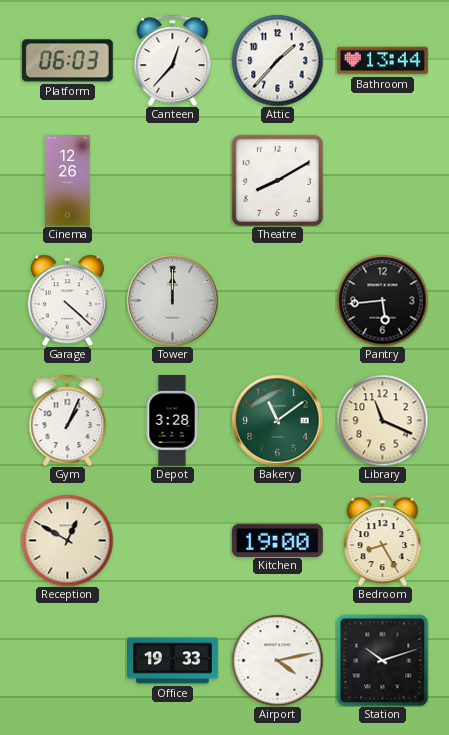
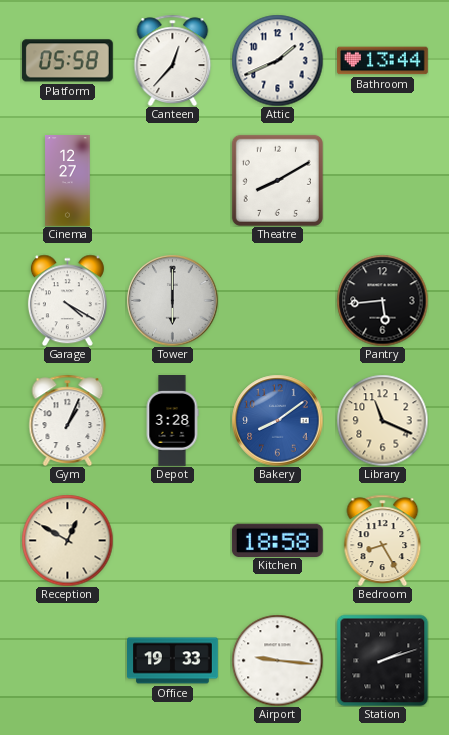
Platform: 06:03 -> 05:58
Attic: 1:37 -> 1:41
Cinema: 12:26 -> 12:27
Garage: 4:22 -> 4:20
Tower: 12:00 -> 6:00
Bakery: 11:09 -> 8:09
Bakery dial: green -> blue
Kitchen: 19:00 -> 18:58
Airport: 4:13 -> 9:16
Station: 10:12 -> 2:12
